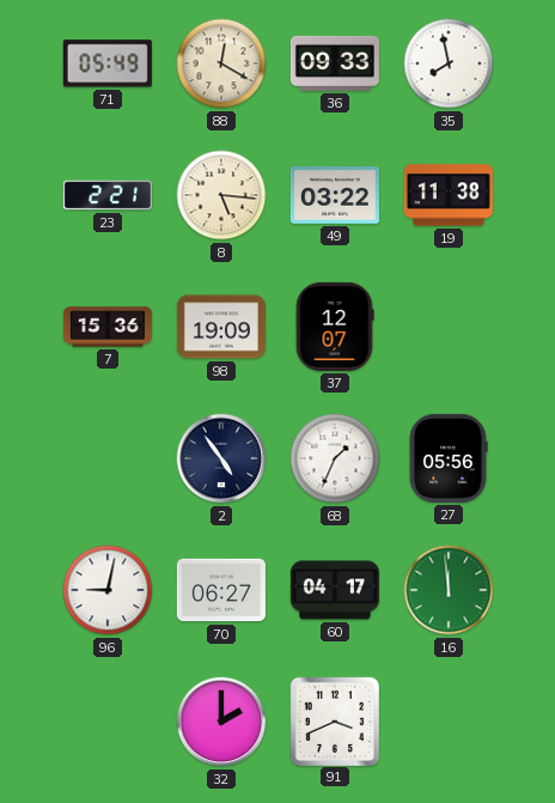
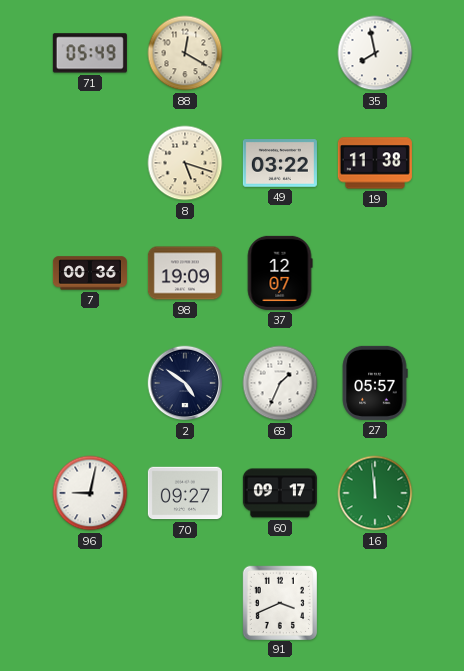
36: 09:33 -> none
23: 2:21 -> none
8: 5:16 -> 5:18
7: 15:36 -> 00:36
2: 4:54 -> 4:51
27: 05:56 -> 05:57
70: 06:27 -> 09:27
60: 04:17 -> 09:17
32: 2:00 -> none
